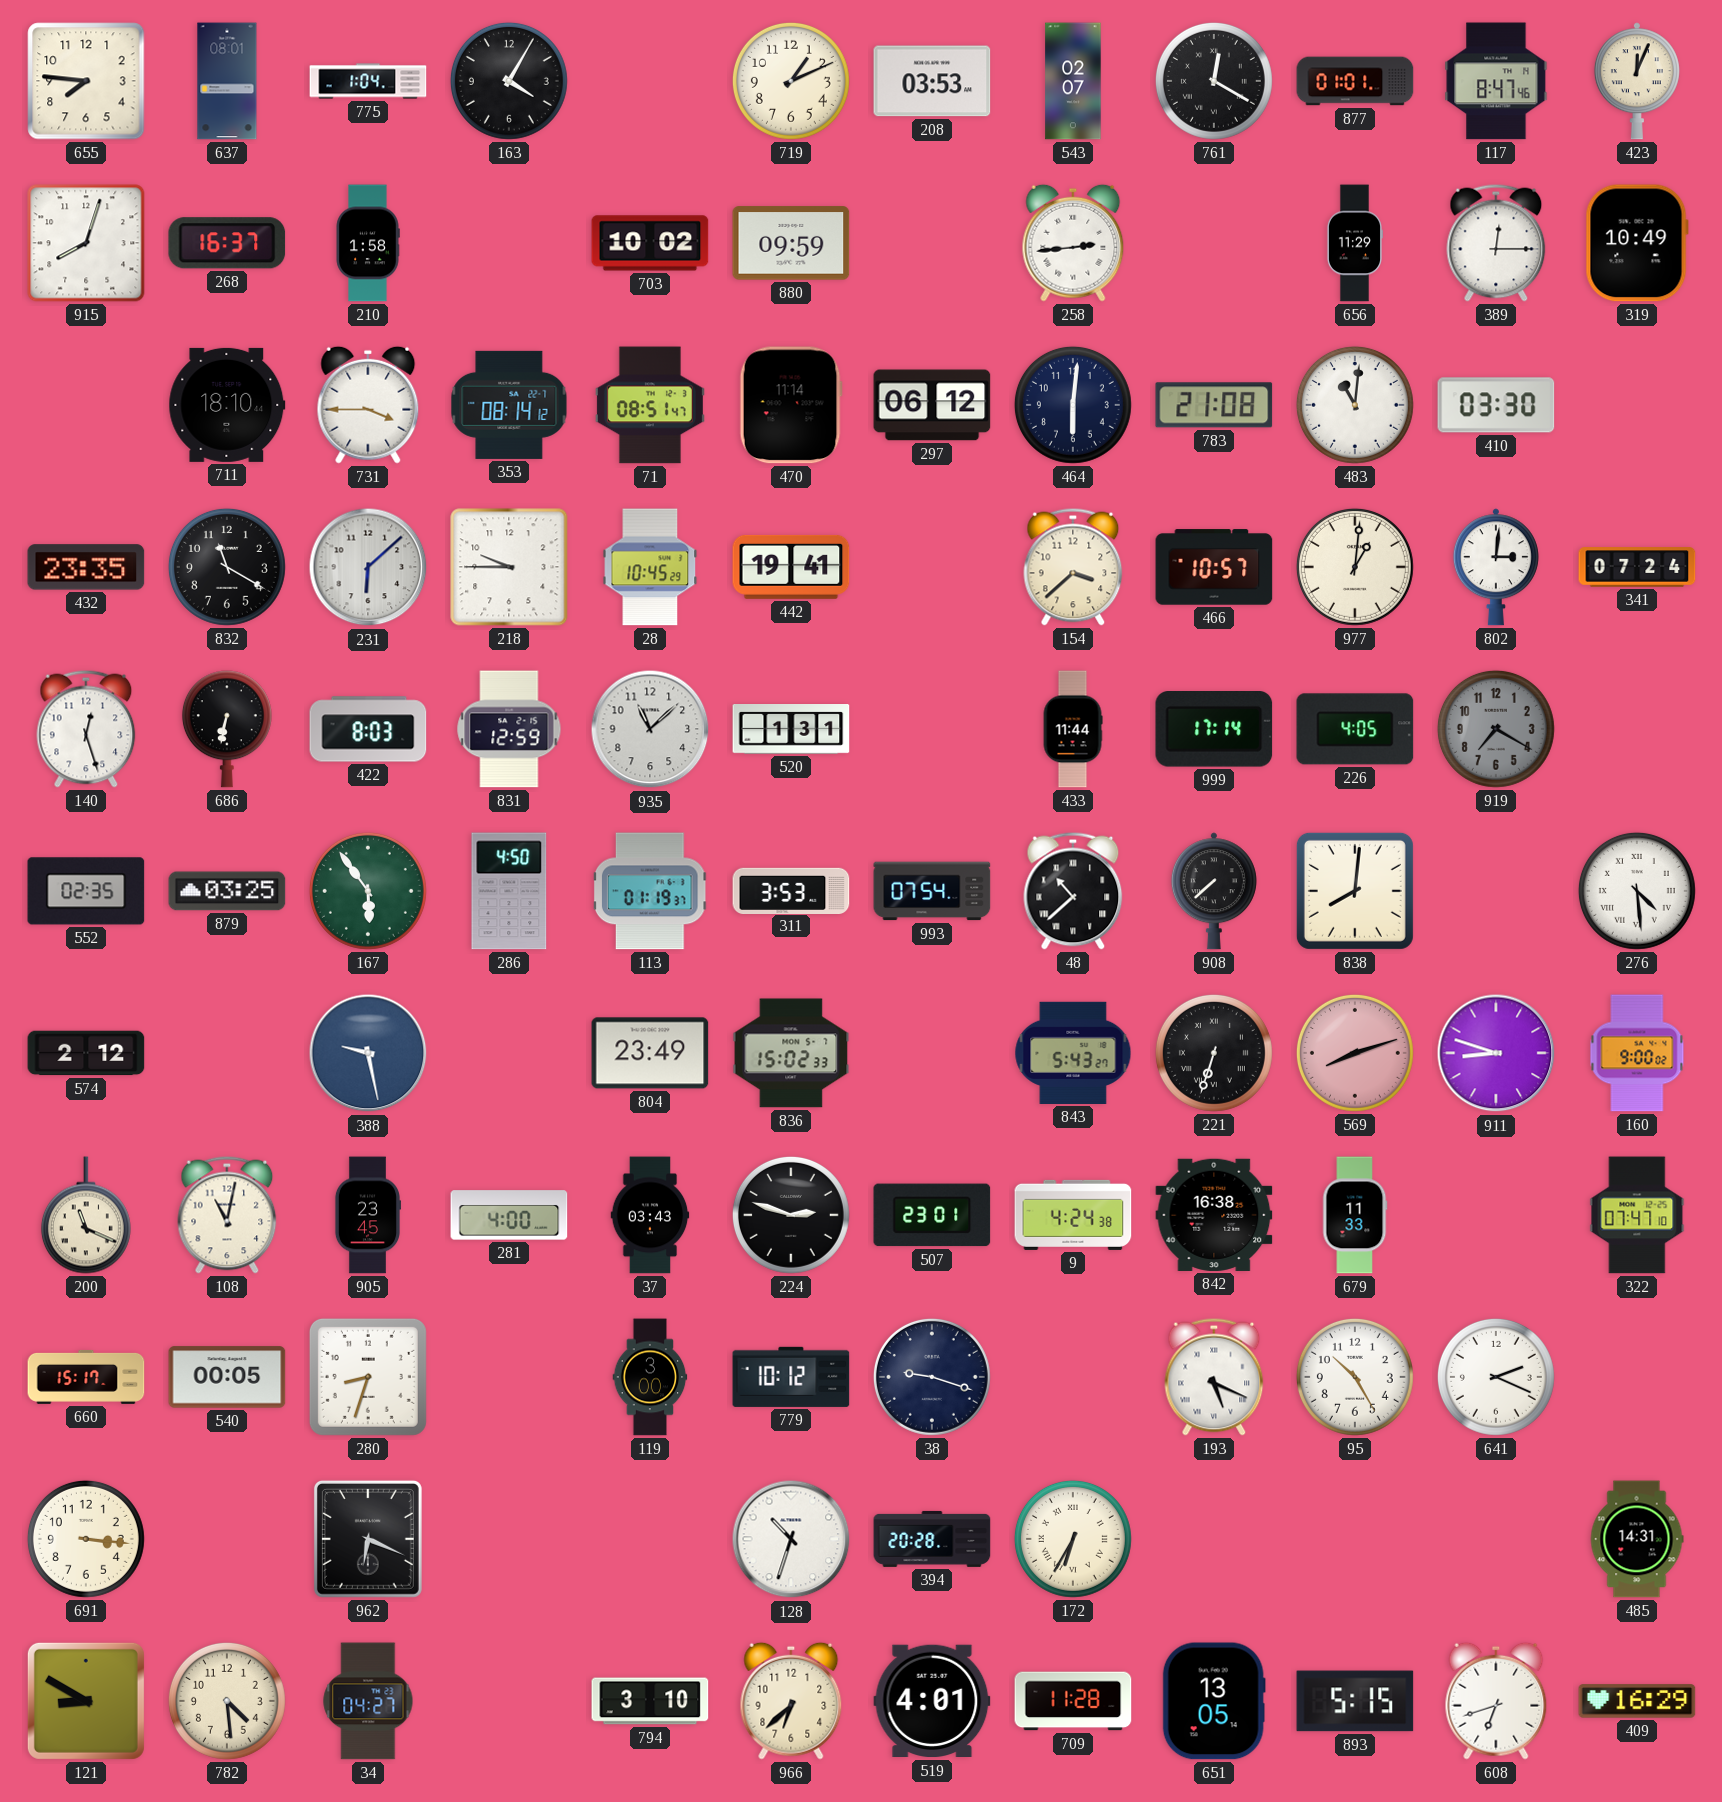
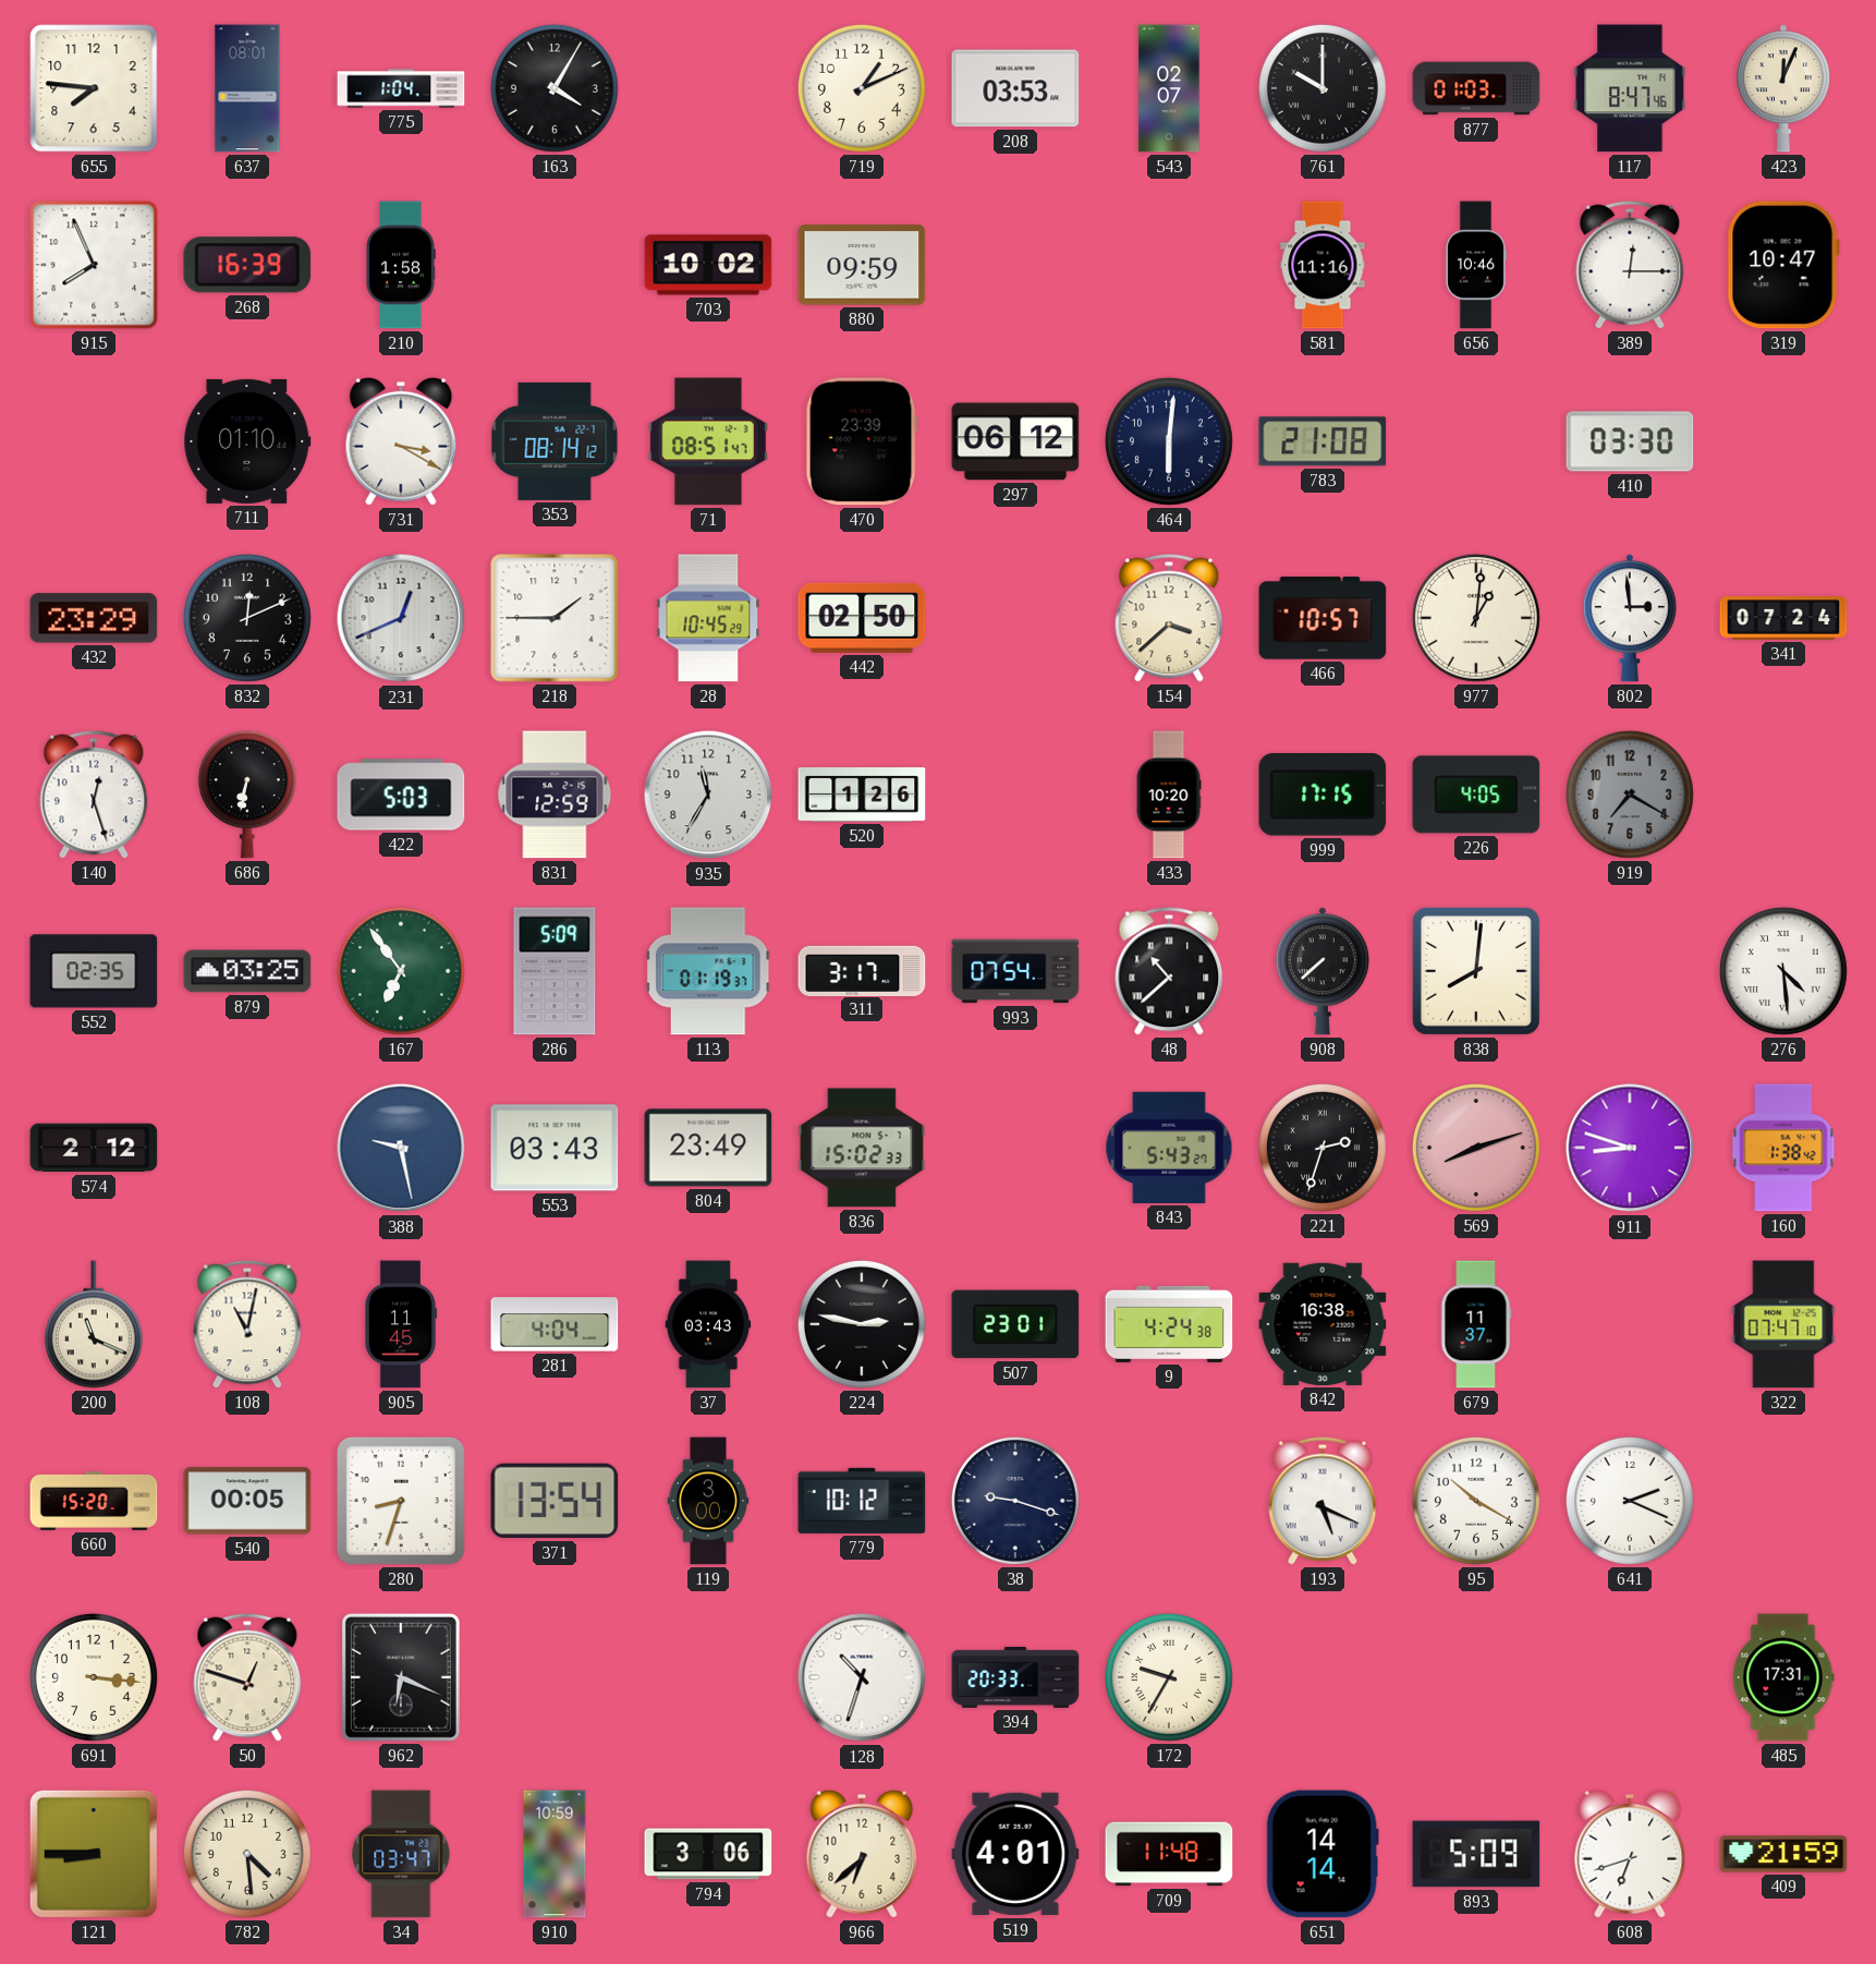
761: 12:20 -> 10:00
877: 01:01 -> 01:03
915: 8:03 -> 7:56
268: 16:37 -> 16:39
258: 2:44 -> none
581: none -> 11:16
656: 11:29 -> 10:46
319: 10:49 -> 10:47
711: 18:10 -> 01:10
731: 3:45 -> 3:20
470: 11:14 -> 23:39
483: 11:01 -> none
432: 23:35 -> 23:29
832: 11:20 -> 12:11
231: 6:08 -> 12:41
218: 9:45 -> 1:45
442: 19:41 -> 02:50
802: 3:01 -> 2:59
422: 8:03 -> 5:03
935: 11:08 -> 11:35
520: 1:31 -> 1:26
433: 11:44 -> 10:20
999: 17:14 -> 17:15
167: 5:54 -> 6:54
286: 4:50 -> 5:09
311: 3:53 -> 3:17
553: none -> 03:43
221: 6:33 -> 2:33
160: 9:00 -> 1:38
905: 23:45 -> 11:45
281: 4:00 -> 4:04
224: 2:48 -> 2:47
679: 11:33 -> 11:37
660: 15:17 -> 15:20
371: none -> 13:54
95: 10:25 -> 10:20
50: none -> 12:48
394: 20:28 -> 20:33
172: 6:35 -> 9:35
485: 14:31 -> 17:31
121: 8:50 -> 8:45
34: 04:27 -> 03:47
910: none -> 10:59
794: 3:10 -> 3:06
709: 11:28 -> 11:48
651: 13:05 -> 14:14
893: 5:15 -> 5:09
409: 16:29 -> 21:59
